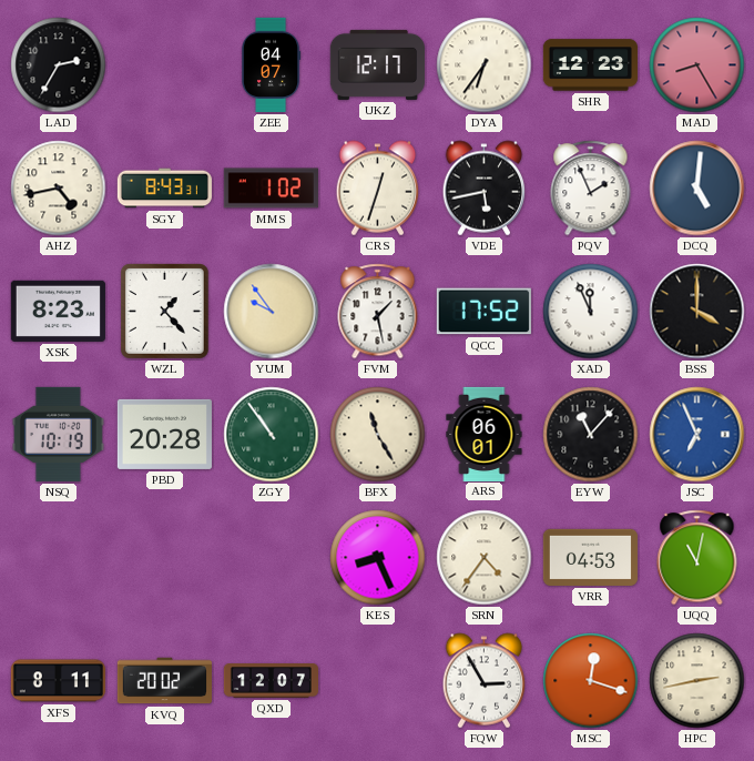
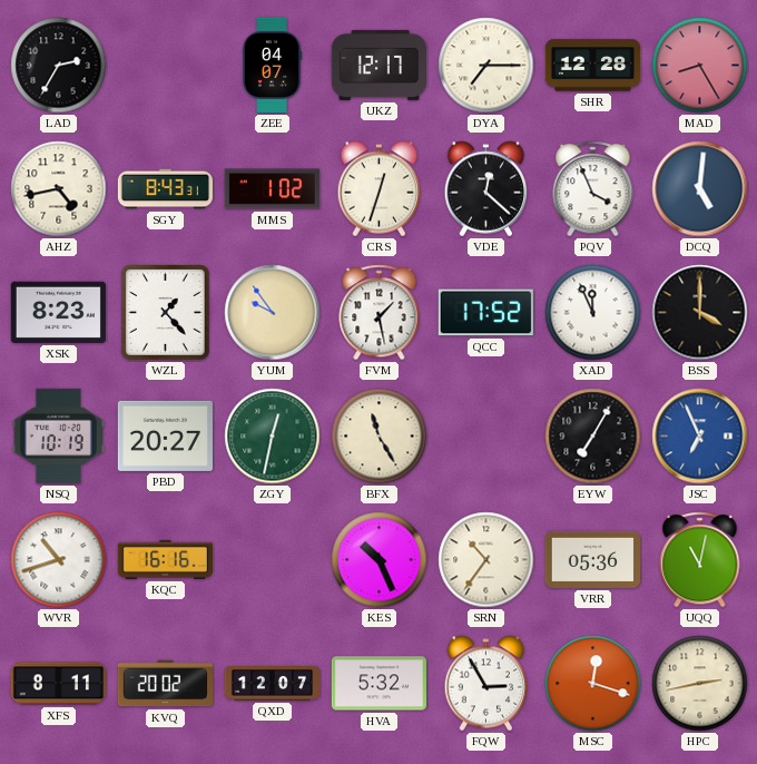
DYA: 6:36 -> 7:15
SHR: 12:23 -> 12:28
VDE: 5:43 -> 12:22
PQV: 1:56 -> 3:56
PBD: 20:28 -> 20:27
ZGY: 10:54 -> 12:32
ARS: 06:01 -> none
EYW: 11:07 -> 7:05
WVR: none -> 10:42
KQC: none -> 16:16
KES: 8:26 -> 10:26
SRN: 4:36 -> 10:36
VRR: 04:53 -> 05:36
HVA: none -> 5:32
